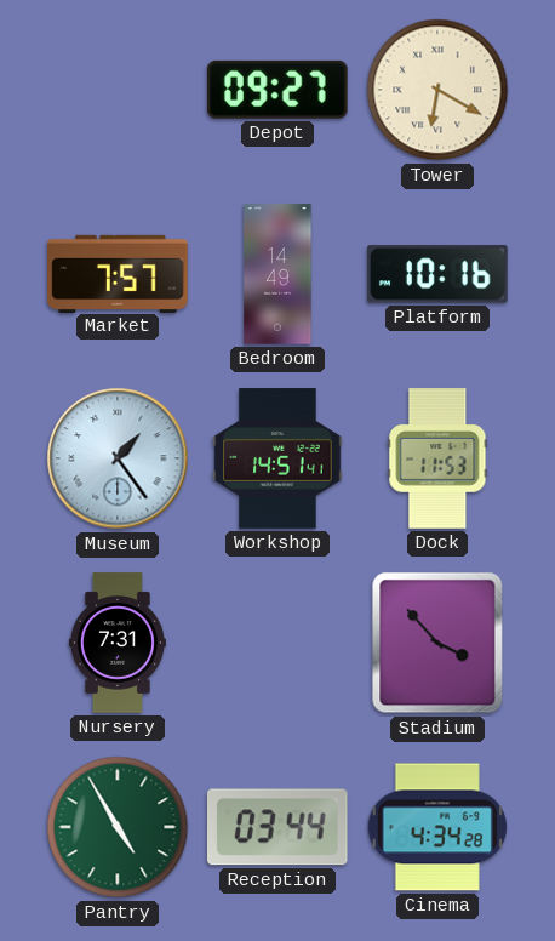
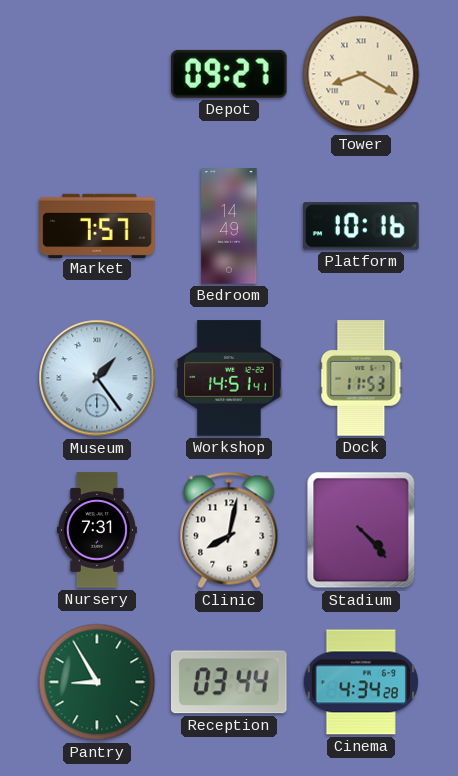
Tower: 6:20 -> 8:20
Clinic: none -> 8:02
Stadium: 3:53 -> 4:23
Pantry: 4:55 -> 8:55
